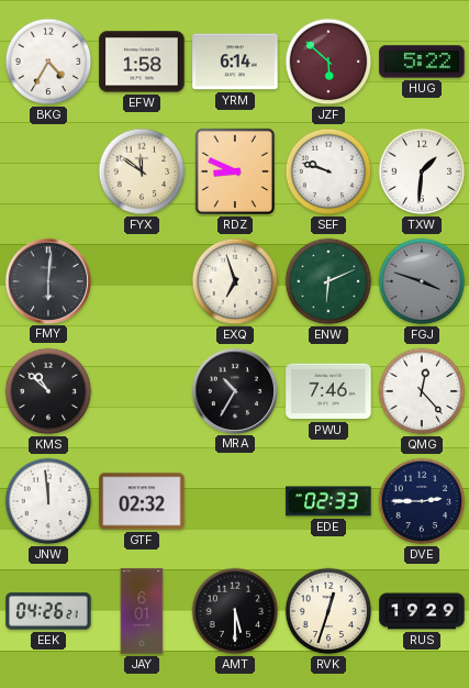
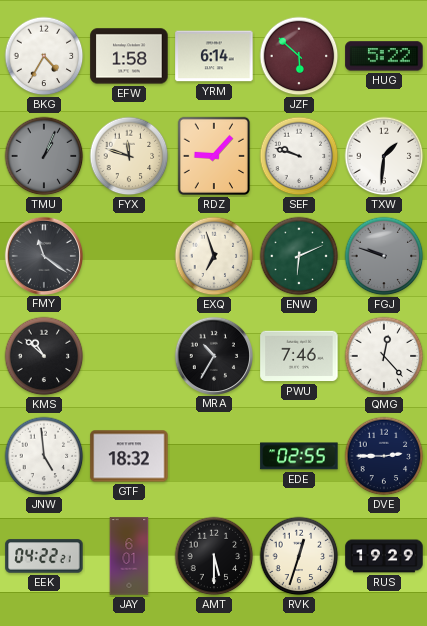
TMU: none -> 1:04
FYX: 11:51 -> 11:48
RDZ: 8:49 -> 9:07
FMY: 6:01 -> 11:21
FGJ: 3:48 -> 9:48
JNW: 11:59 -> 4:59
GTF: 02:32 -> 18:32
EDE: 02:33 -> 02:55
EEK: 04:26 -> 04:22
